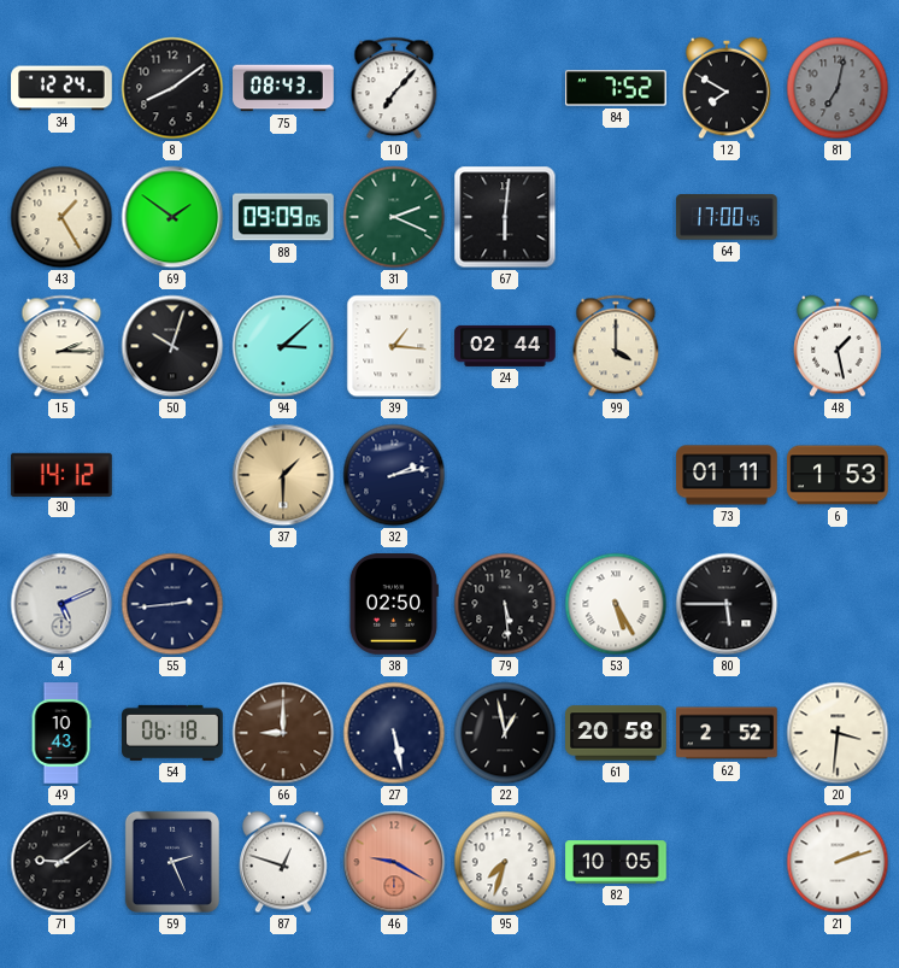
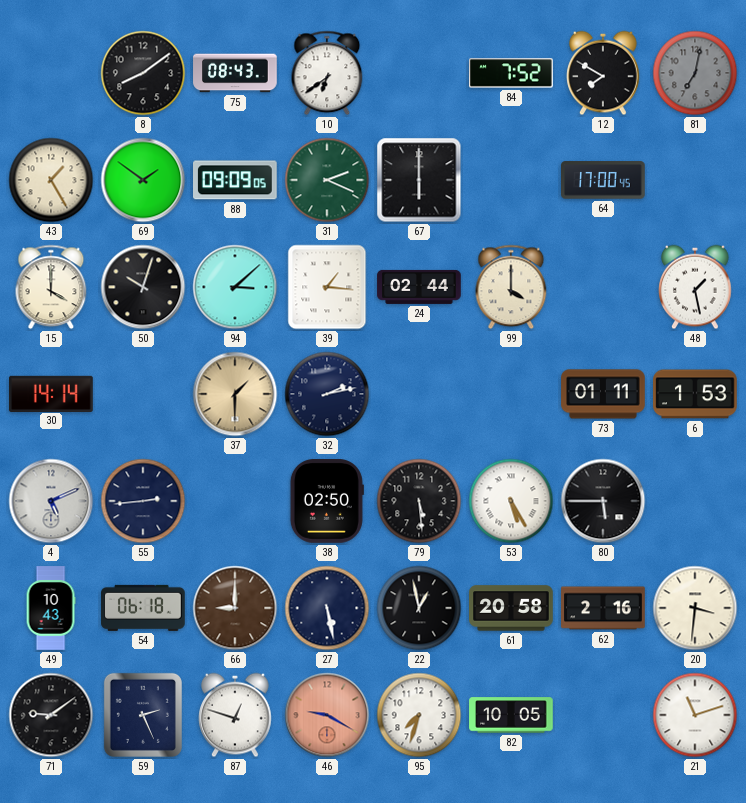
34: 12:24 -> none
10: 7:07 -> 6:39
67: 6:01 -> 6:00
15: 2:15 -> 4:00
30: 14:12 -> 14:14
62: 2:52 -> 2:16
21: 2:12 -> 11:12
